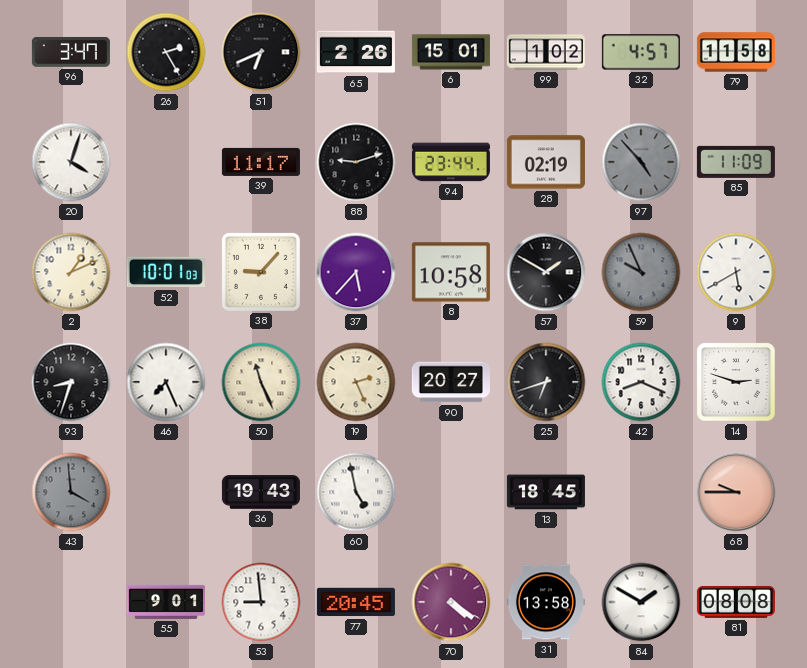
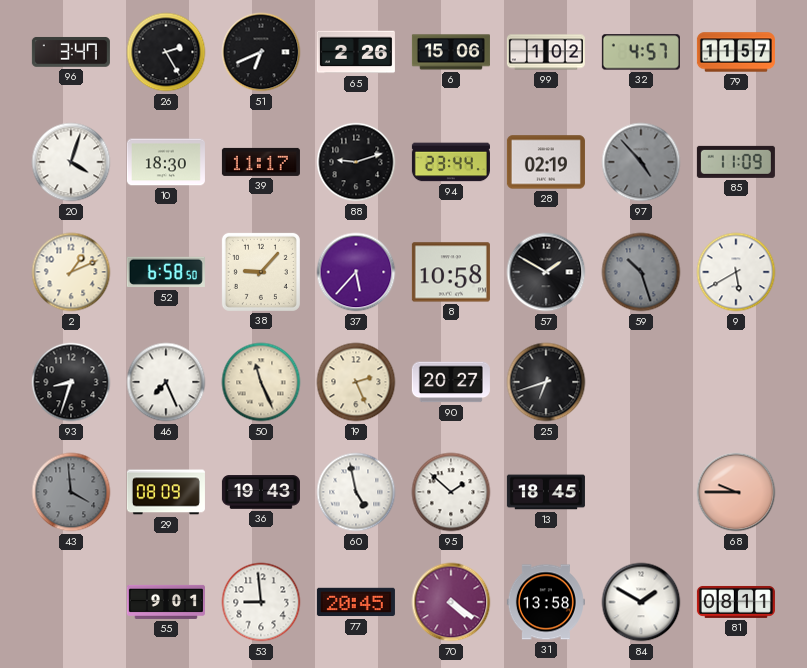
6: 15:01 -> 15:06
79: 11:58 -> 11:57
10: none -> 18:30
52: 10:01 -> 6:58
59: 9:56 -> 10:27
42: 8:19 -> none
14: 2:48 -> none
29: none -> 08:09
95: none -> 1:52
81: 08:08 -> 08:11
